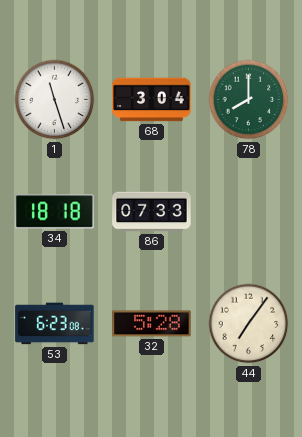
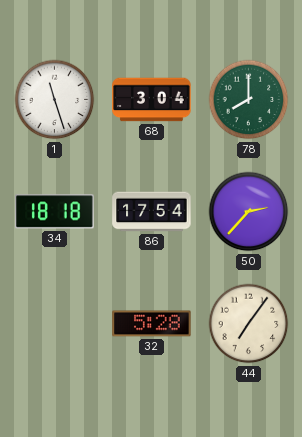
86: 07:33 -> 17:54
50: none -> 2:37
53: 6:23 -> none
